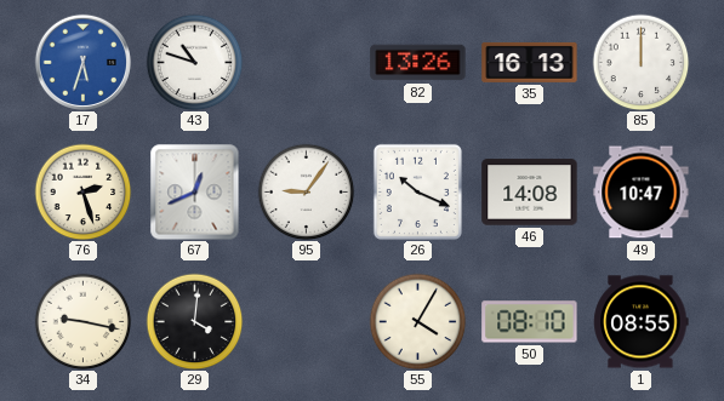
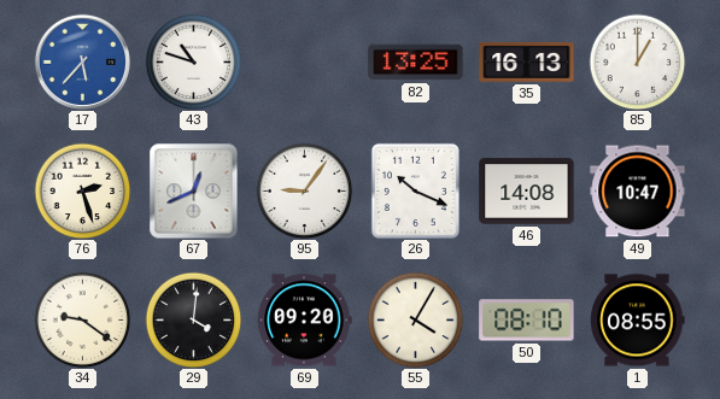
17: 5:33 -> 5:37
82: 13:26 -> 13:25
85: 12:00 -> 1:00
34: 9:17 -> 9:21
69: none -> 09:20
